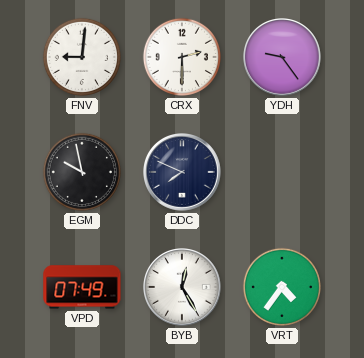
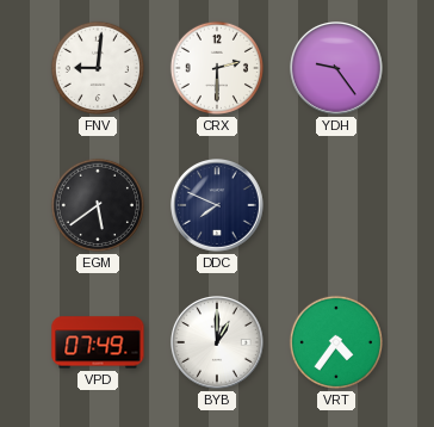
EGM: 9:58 -> 5:39
BYB: 12:25 -> 1:00
